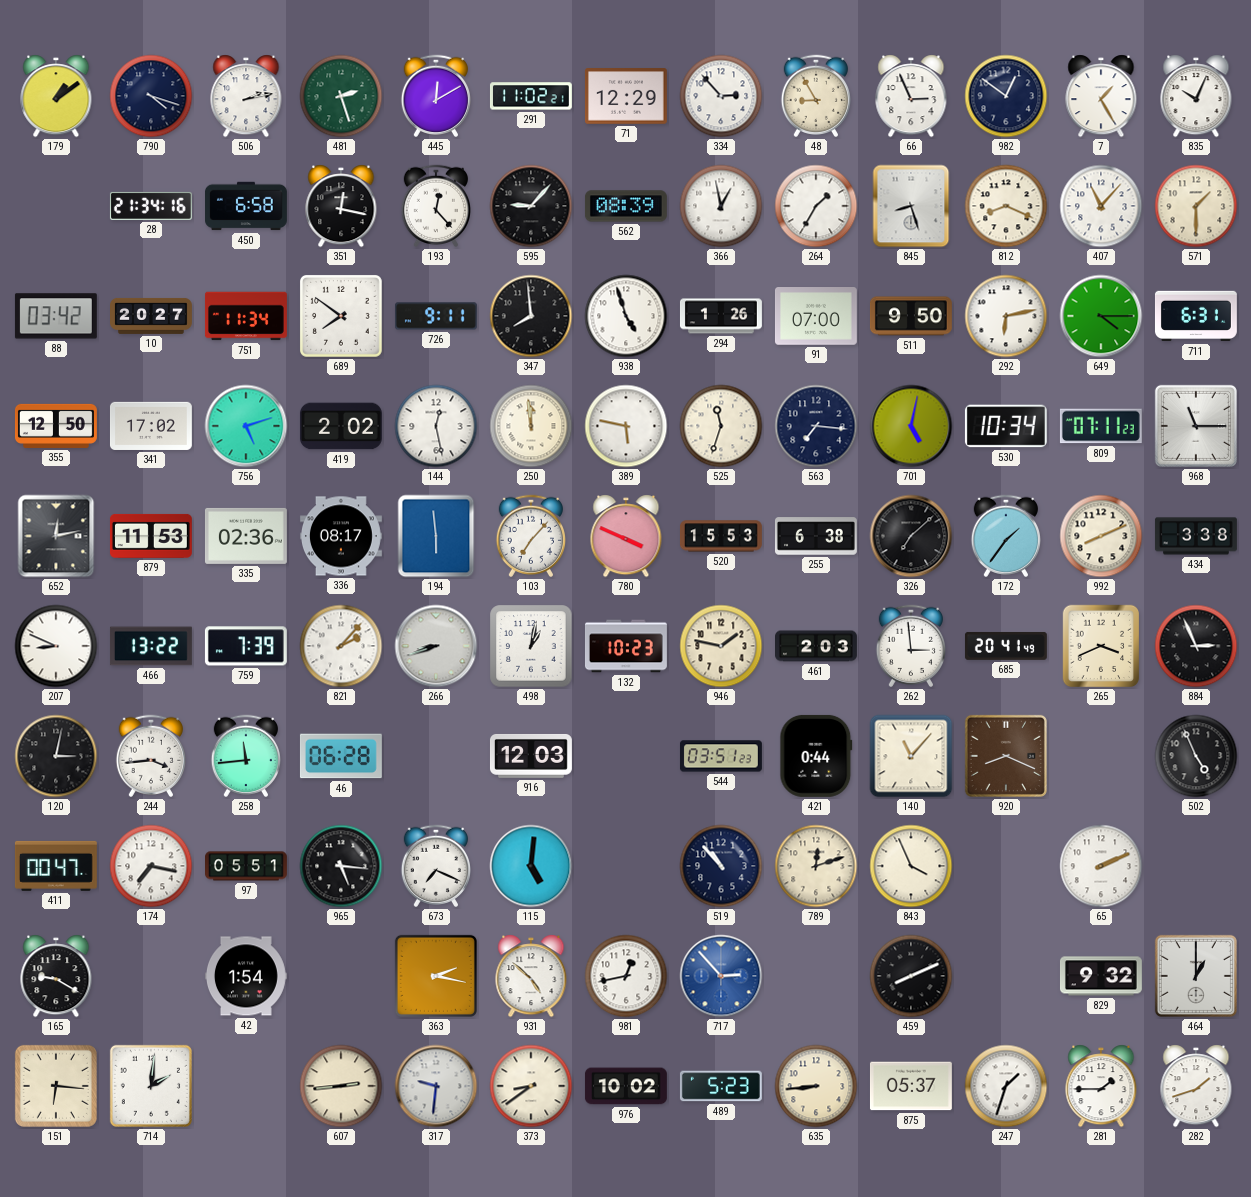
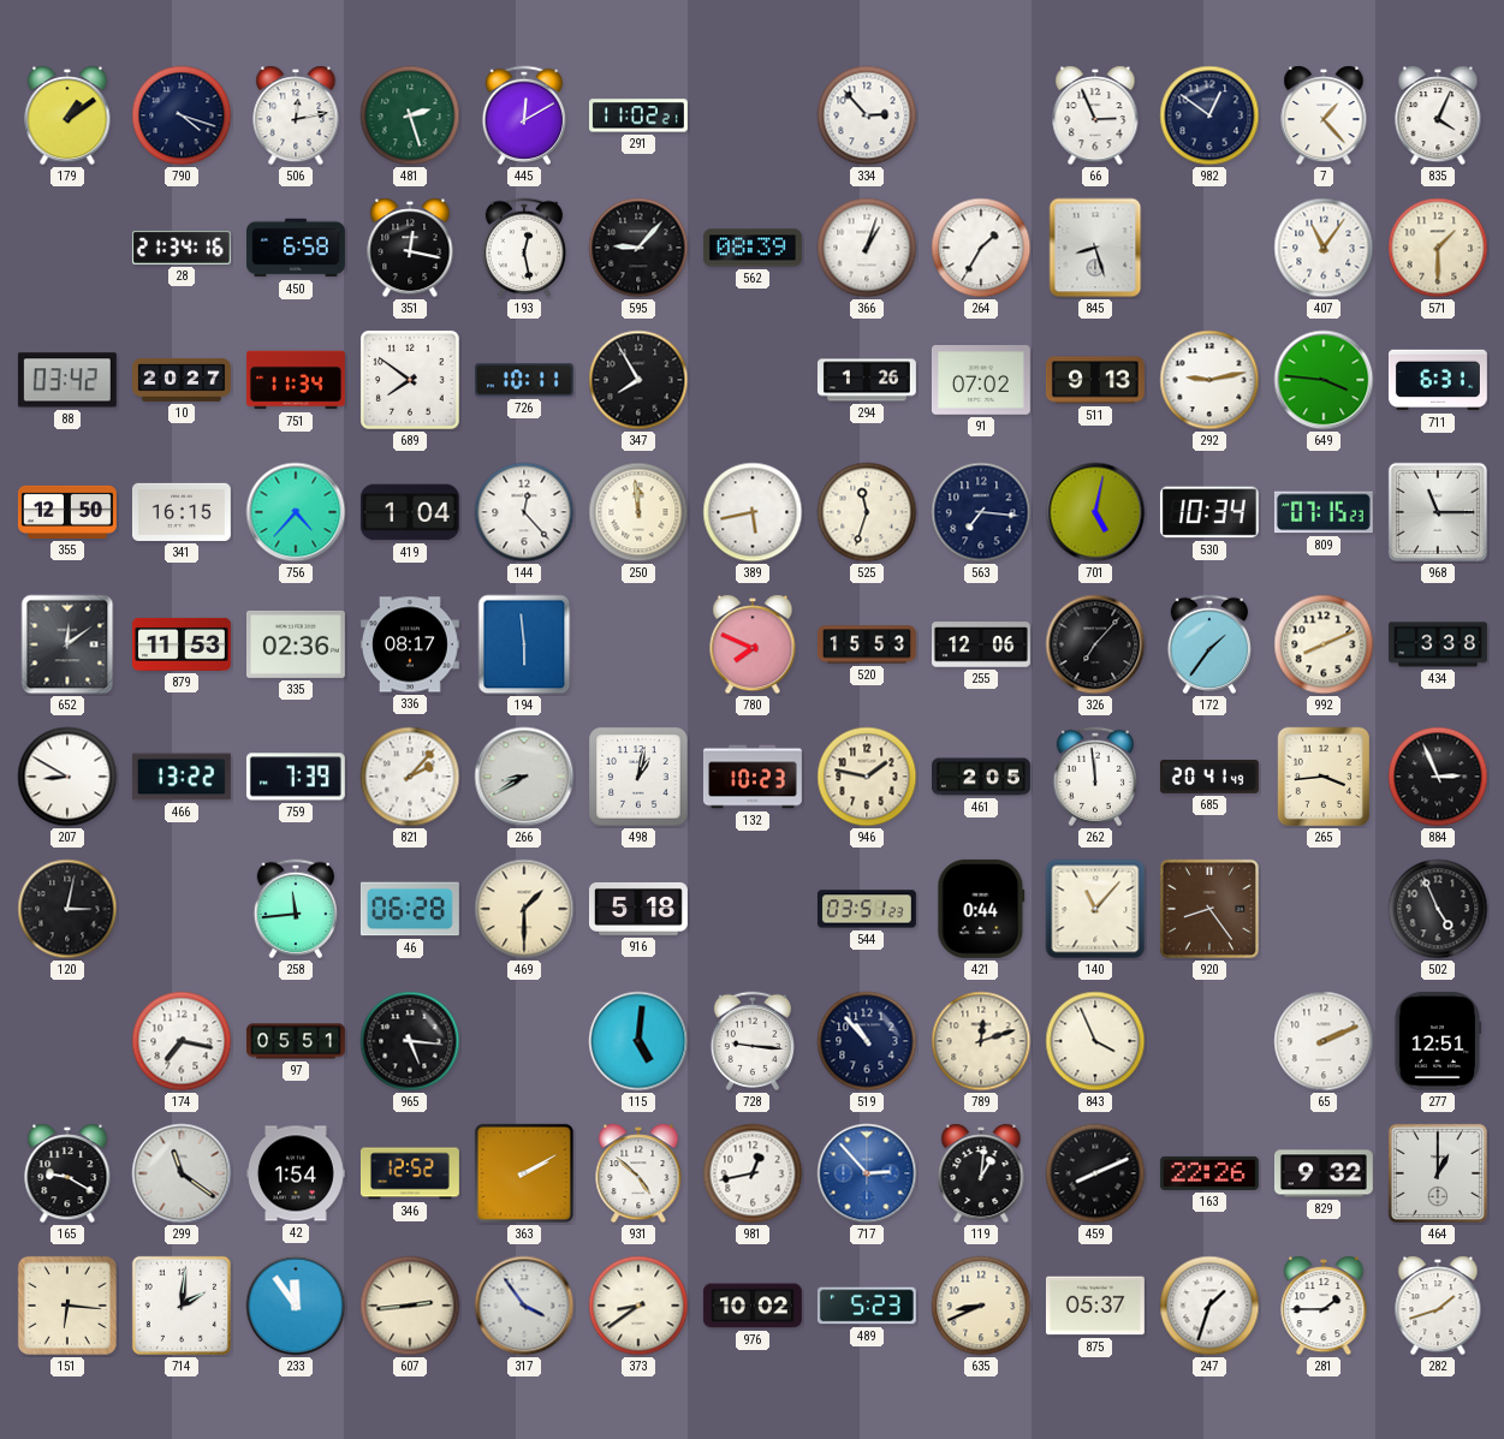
506: 2:13 -> 12:13
71: 12:29 -> none
48: 8:55 -> none
7: 1:25 -> 1:23
835: 10:04 -> 4:04
193: 12:23 -> 12:28
366: 12:58 -> 1:03
812: 8:19 -> none
407: 11:07 -> 11:06
726: 9:11 -> 10:11
347: 7:59 -> 7:55
938: 4:57 -> none
91: 07:00 -> 07:02
511: 9:50 -> 9:13
292: 6:13 -> 9:13
649: 4:15 -> 3:46
341: 17:02 -> 16:15
756: 5:12 -> 4:37
419: 2:02 -> 1:04
144: 12:28 -> 12:23
389: 5:47 -> 5:43
809: 07:11 -> 07:15
652: 12:13 -> 12:09
103: 7:07 -> none
780: 3:49 -> 7:49
255: 6:38 -> 12:06
326: 7:08 -> 7:07
207: 8:49 -> 8:50
266: 8:42 -> 8:40
461: 2:03 -> 2:05
262: 2:59 -> 11:59
265: 3:41 -> 3:44
244: 3:44 -> none
469: none -> 1:30
916: 12:03 -> 5:18
920: 8:19 -> 8:24
411: 00:47 -> none
673: 7:19 -> none
728: none -> 9:16
277: none -> 12:51
299: none -> 11:21
346: none -> 12:52
363: 2:17 -> 2:10
119: none -> 1:01
163: none -> 22:26
233: none -> 11:54
317: 9:31 -> 3:54
635: 8:44 -> 8:41
